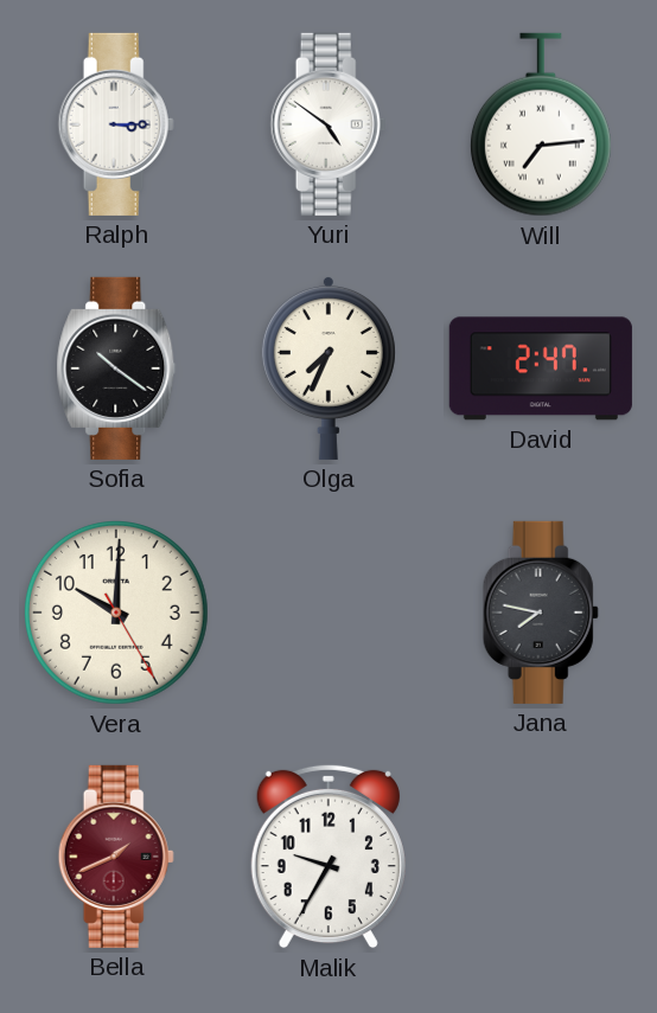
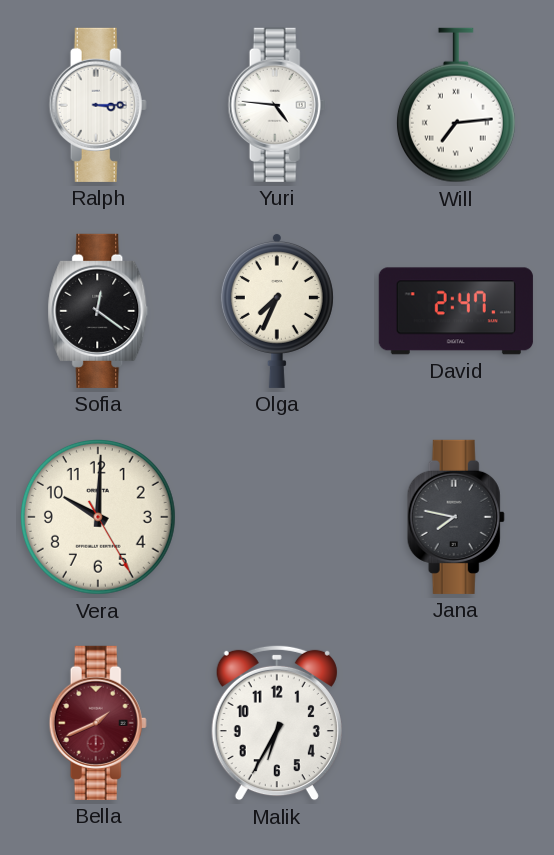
Yuri: 4:51 -> 4:46
Sofia: 10:21 -> 12:21
Malik: 9:35 -> 6:35
